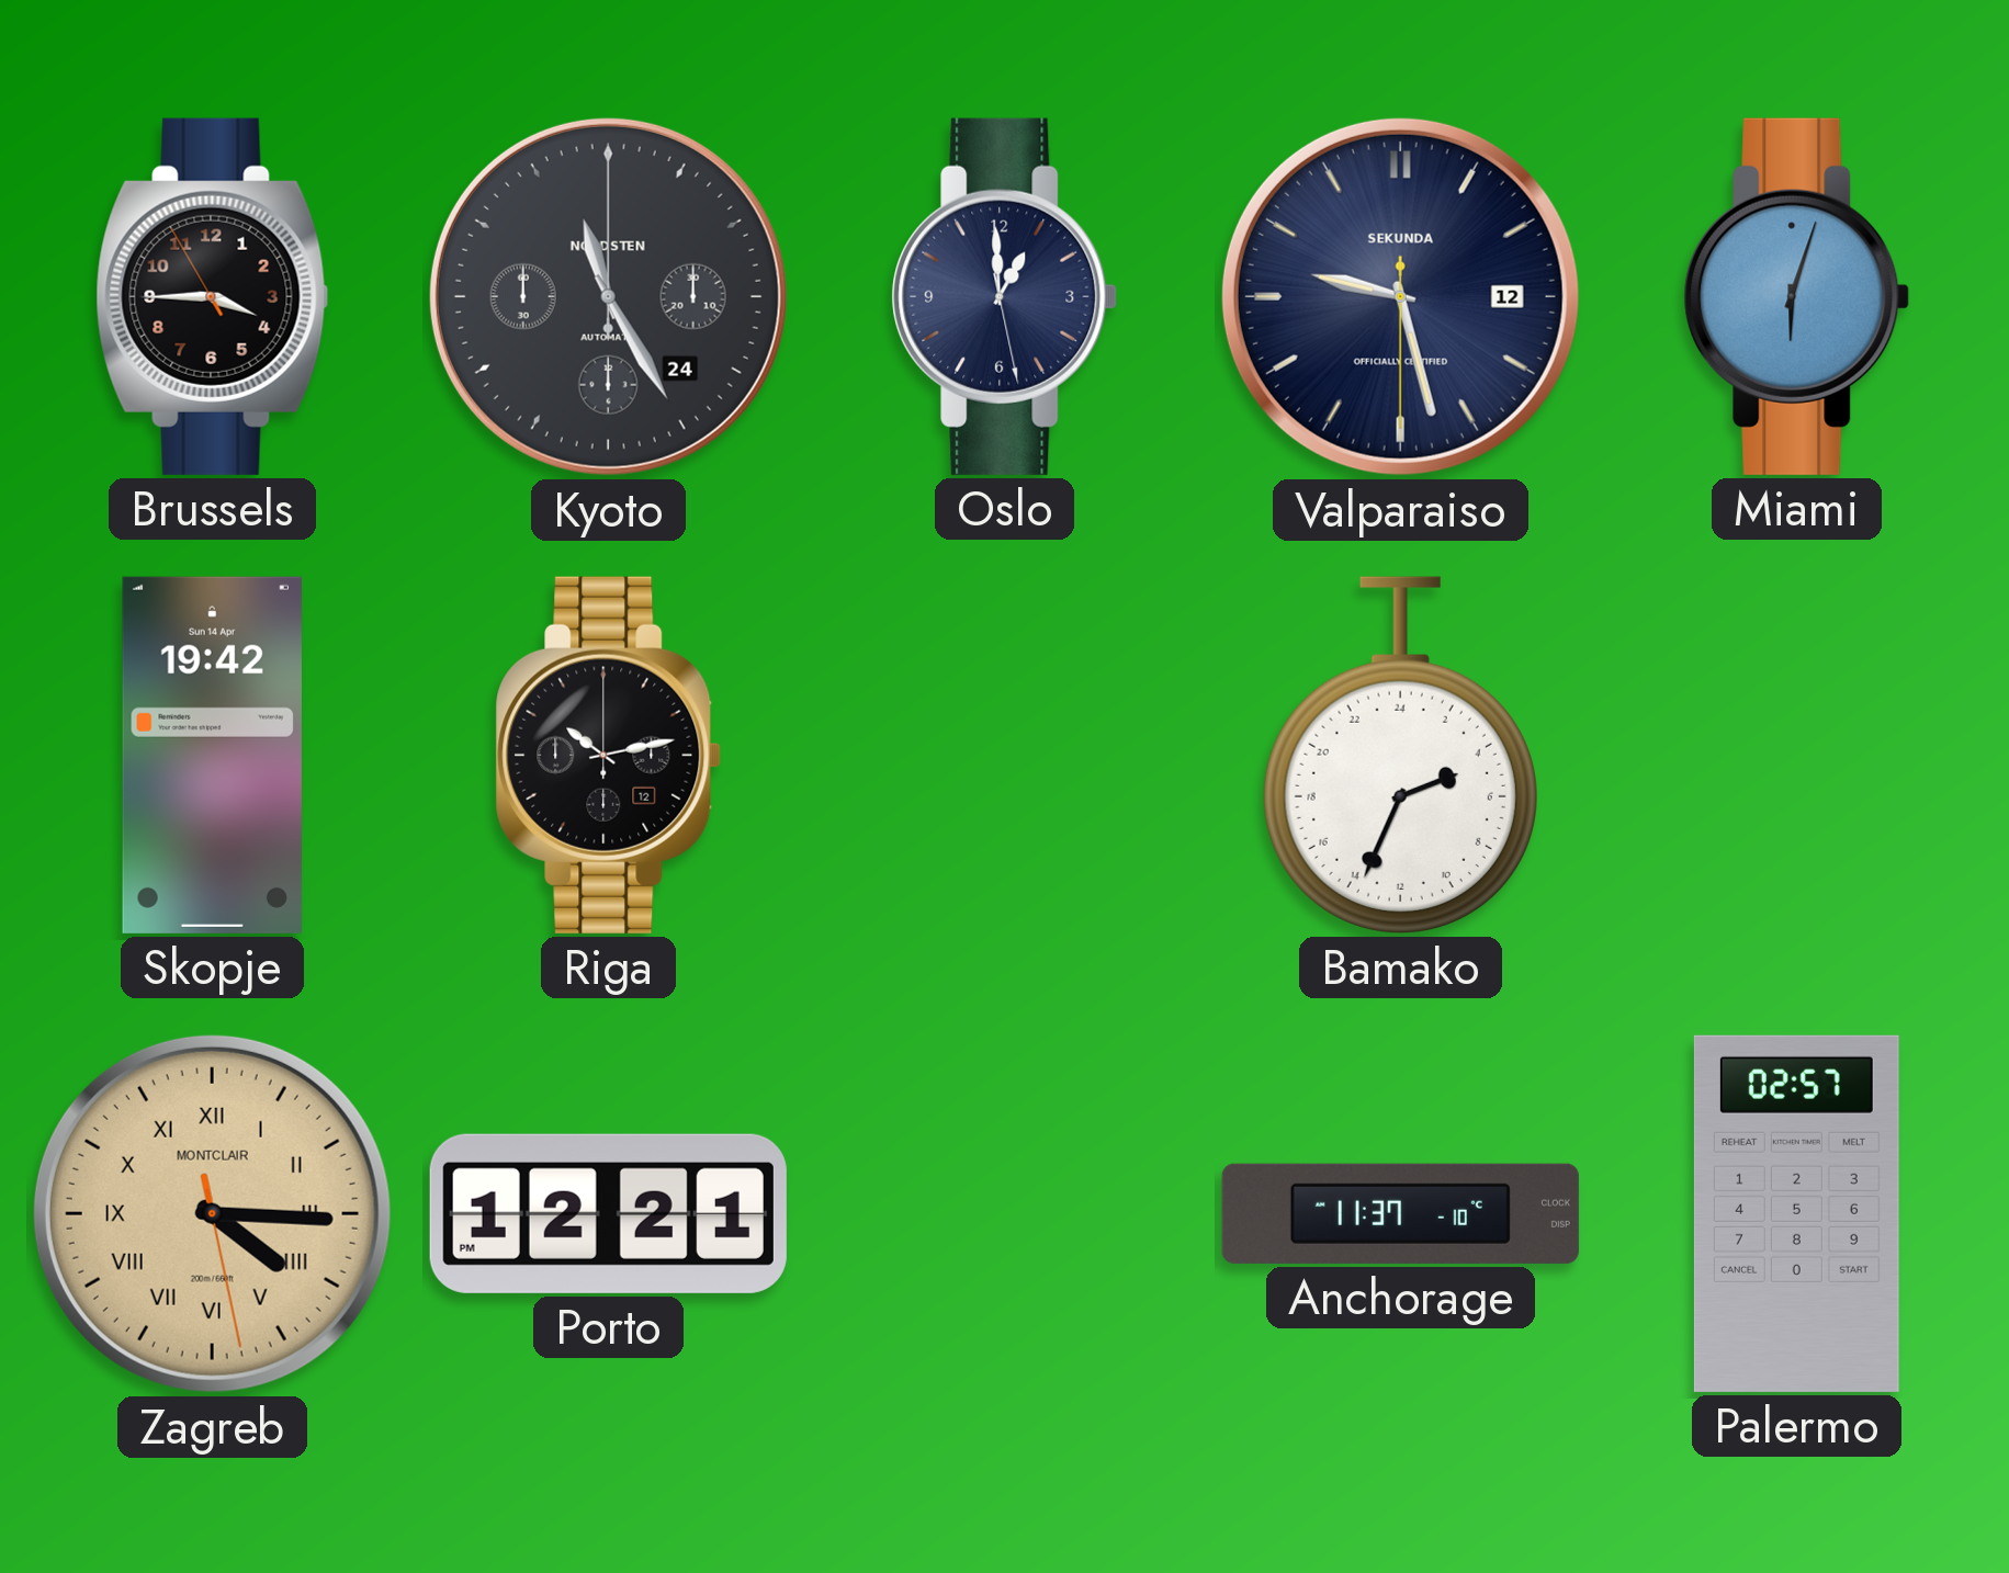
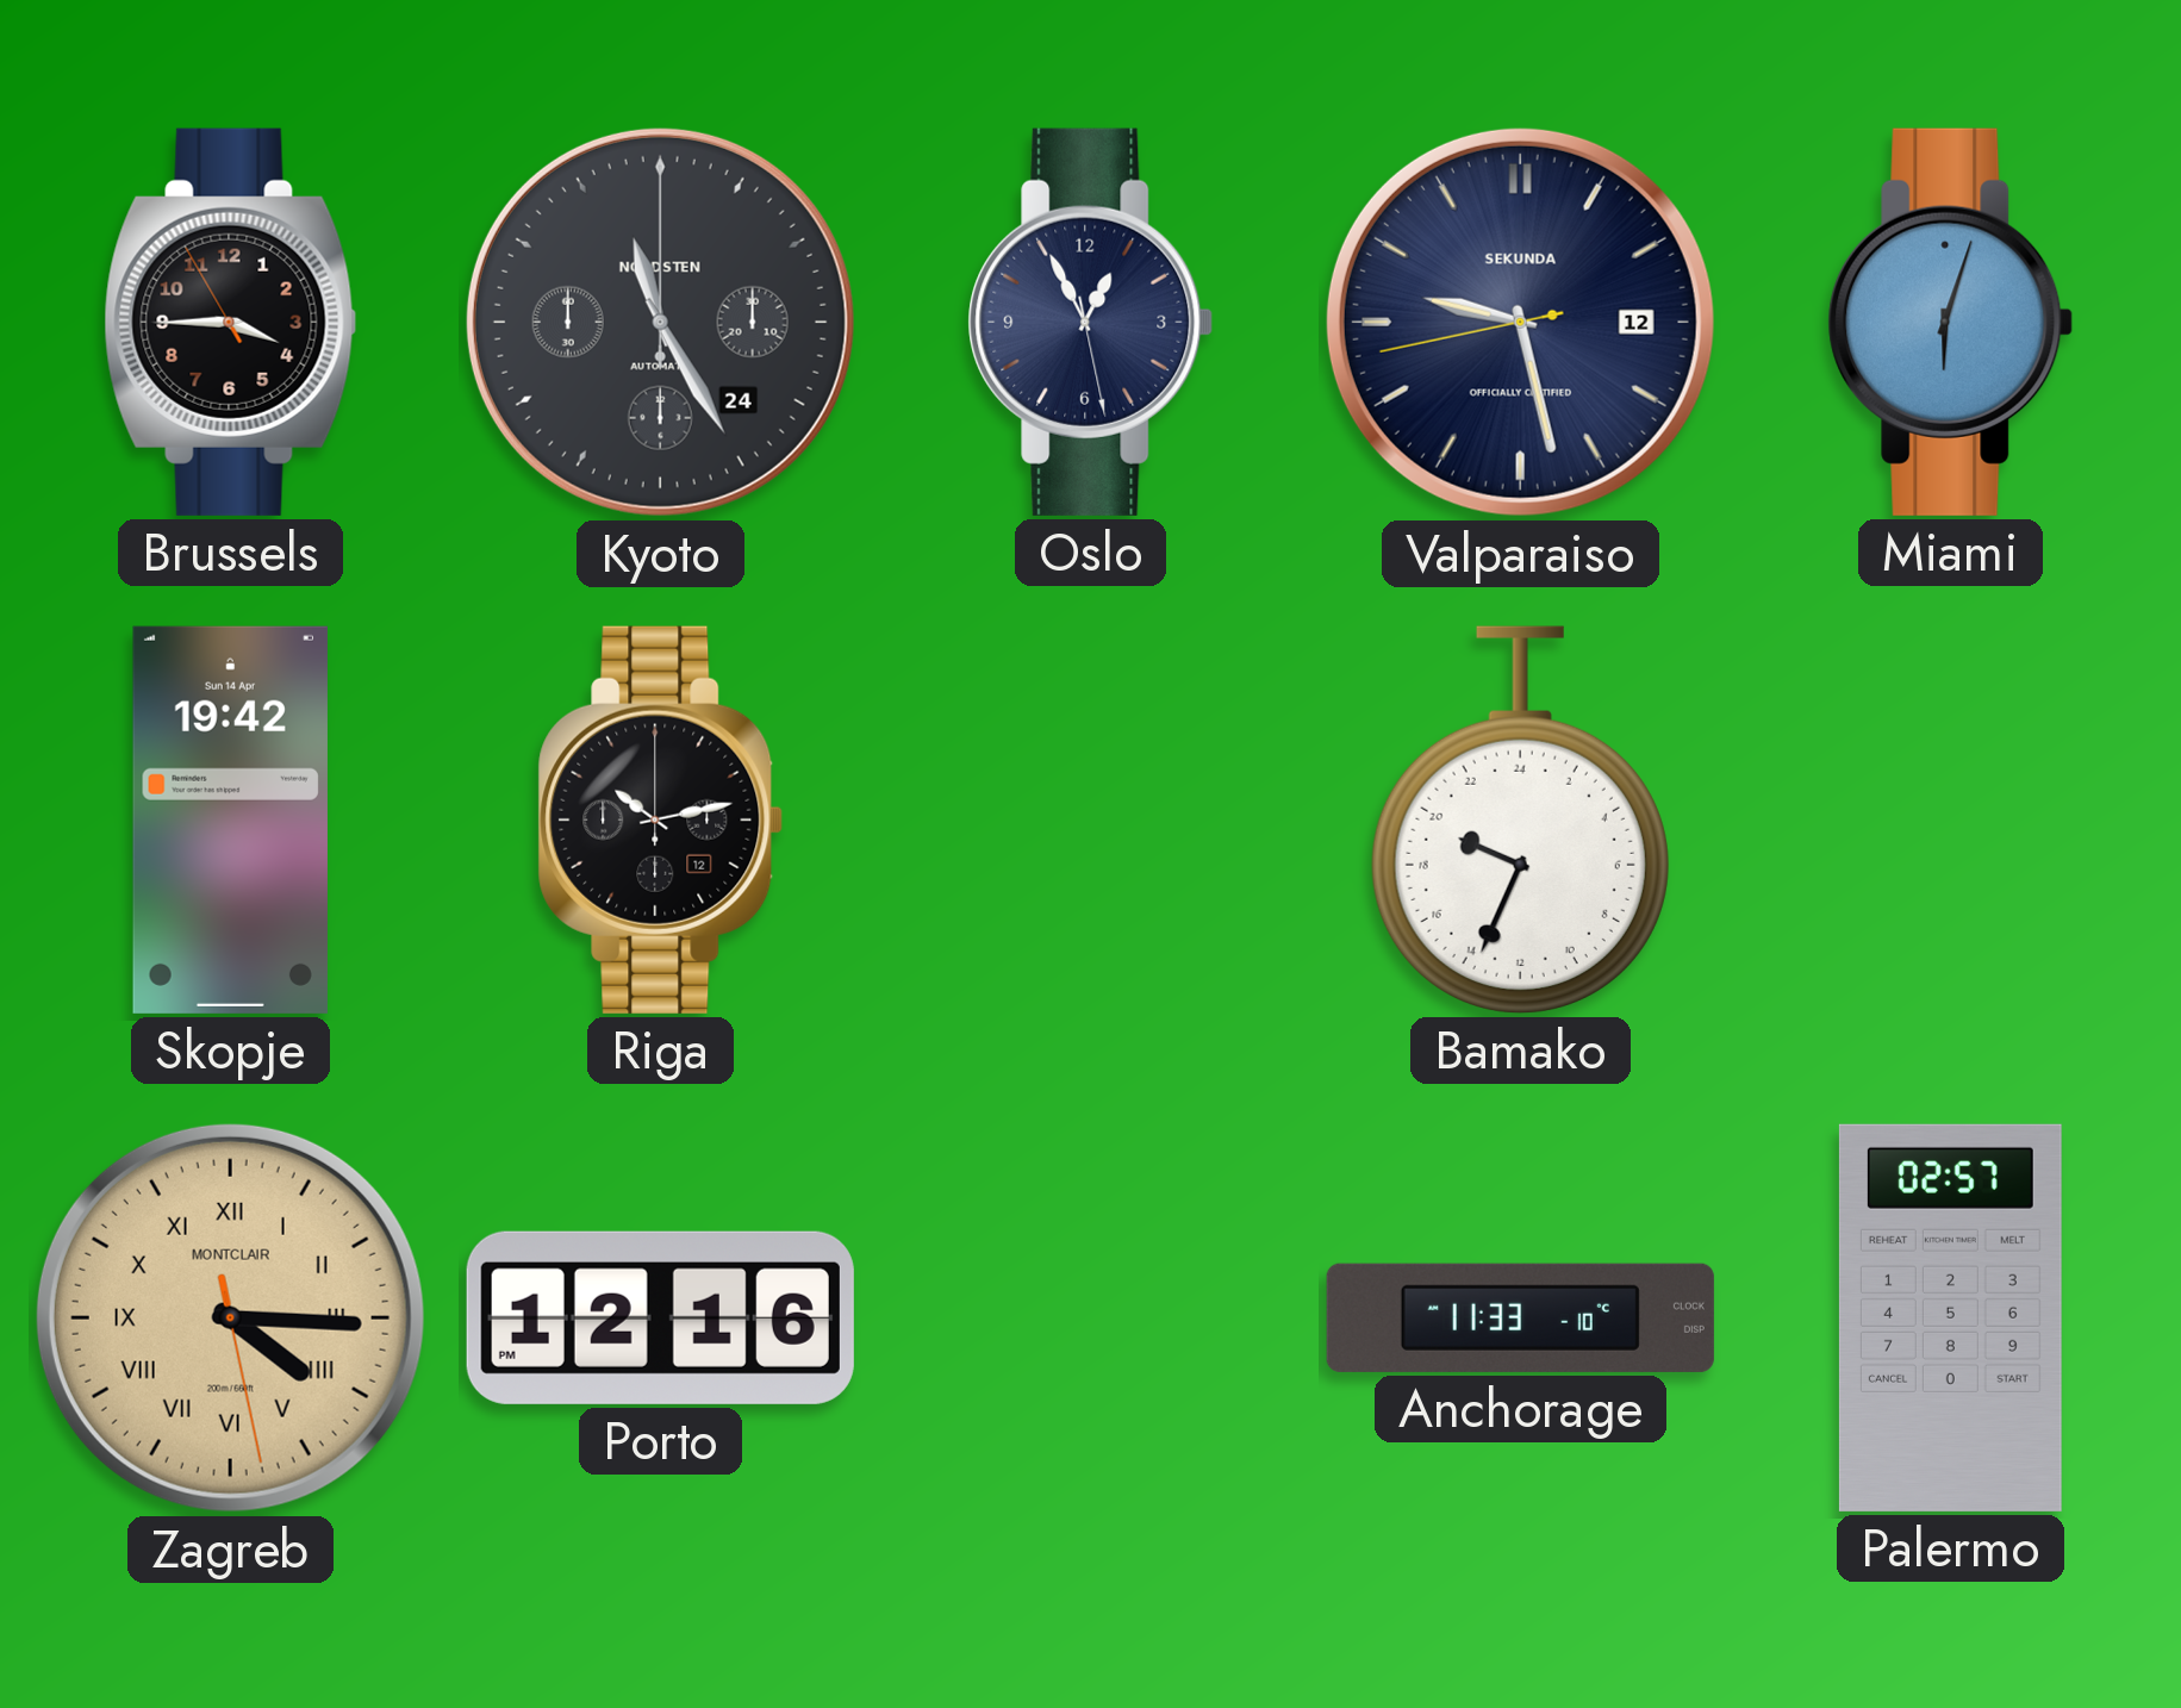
Oslo: 12:59 -> 12:55
Valparaiso: 9:27:30 -> 9:27:43
Bamako: 4:34 -> 19:34
Porto: 12:21 -> 12:16
Anchorage: 11:37 -> 11:33
